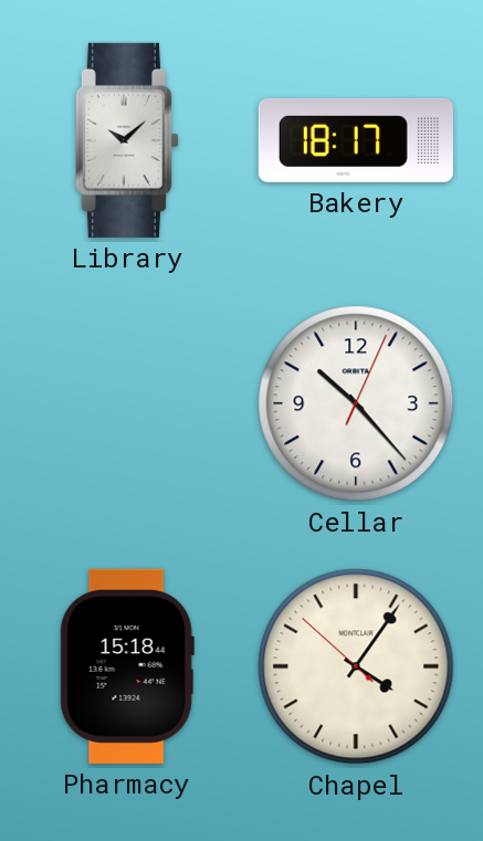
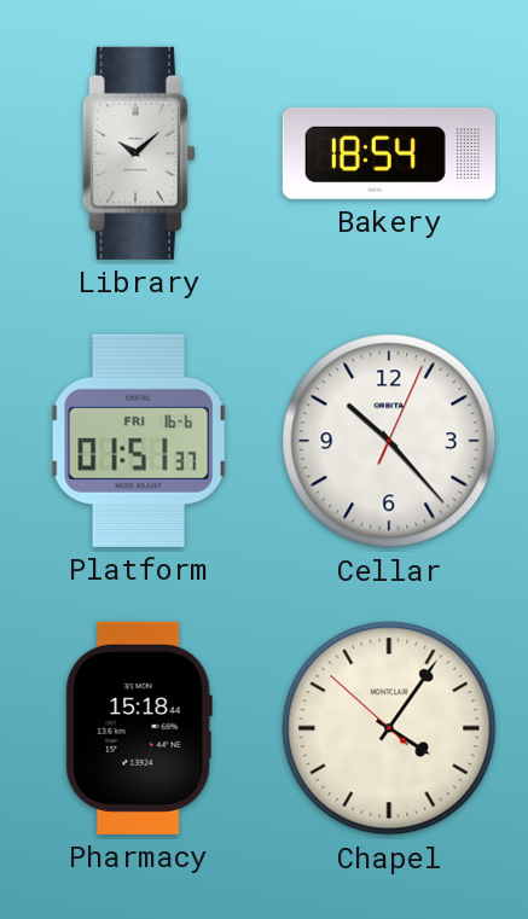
Bakery: 18:17 -> 18:54
Platform: none -> 01:51
